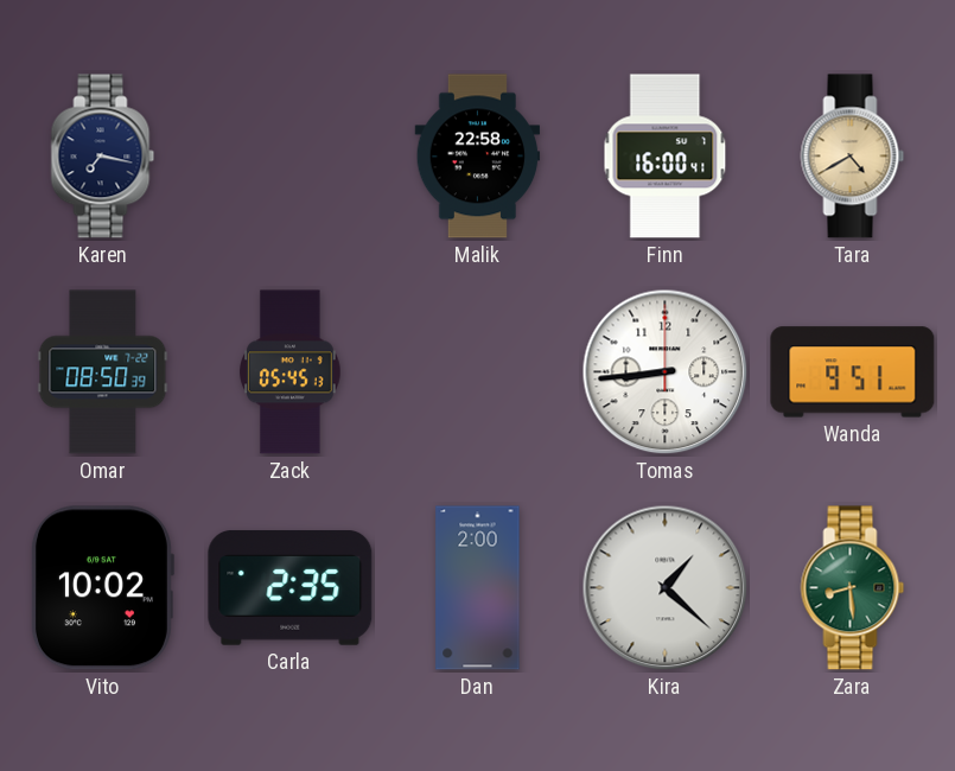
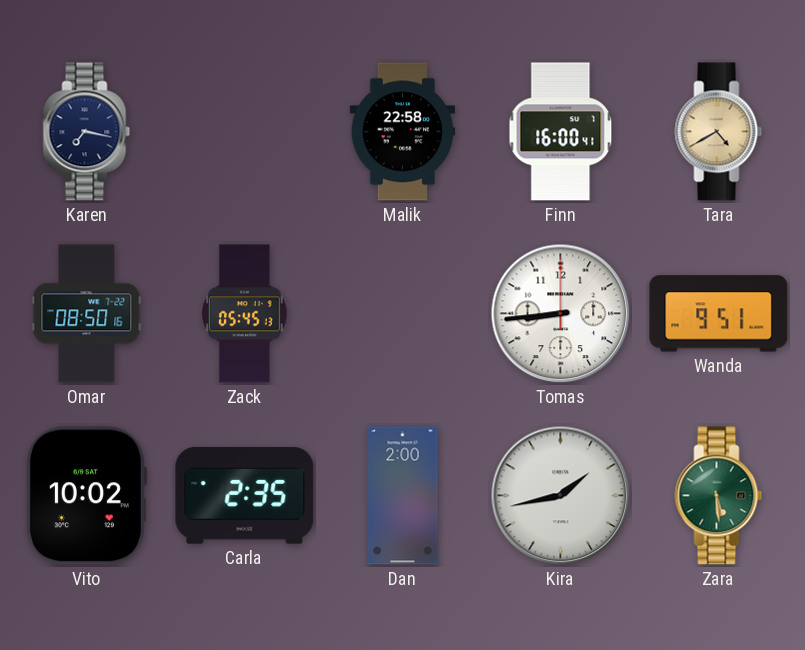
Omar: 08:50:39 -> 08:50:16
Kira: 1:22 -> 1:43
Zara: 8:29 -> 5:29
